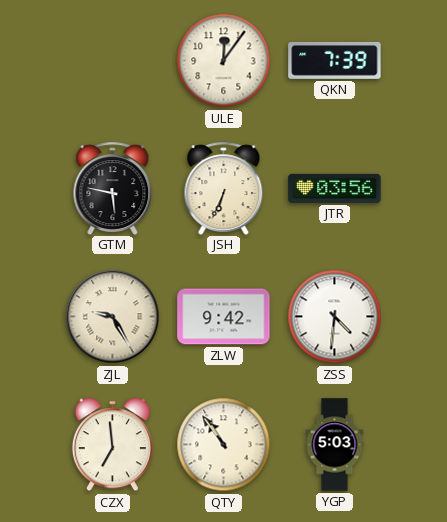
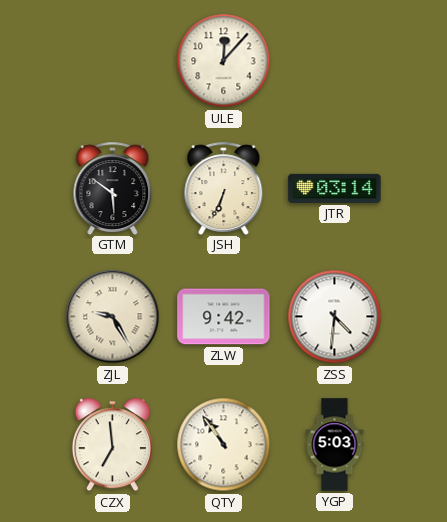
ULE: 12:06 -> 12:07
QKN: 7:39 -> none
GTM: 5:47 -> 5:51
JTR: 03:56 -> 03:14
